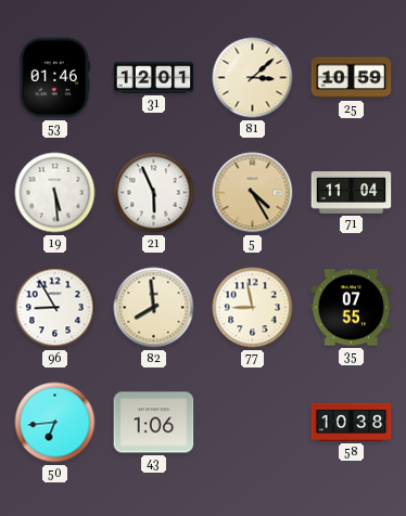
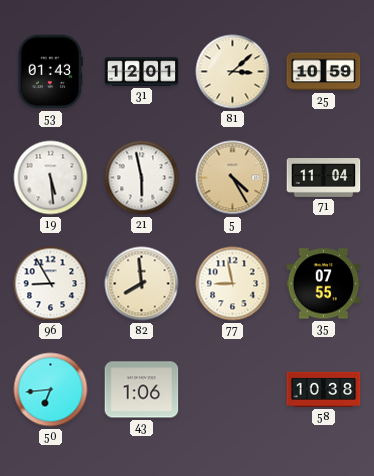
53: 01:46 -> 01:43
21: 5:56 -> 5:58
